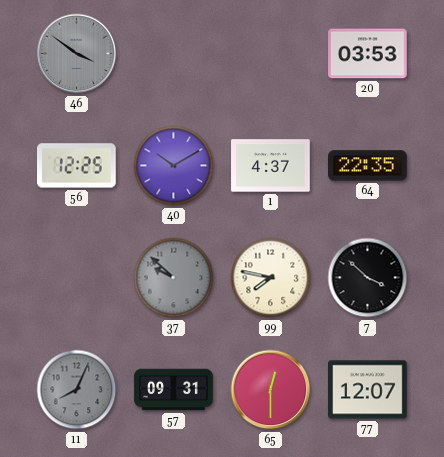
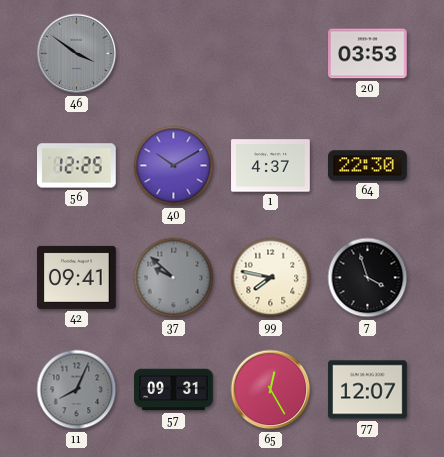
64: 22:35 -> 22:30
42: none -> 09:41
7: 3:52 -> 3:57
65: 12:30 -> 12:25
